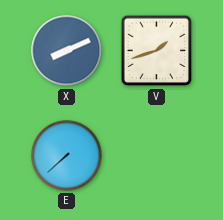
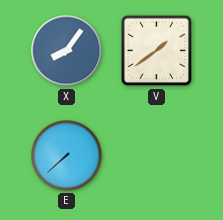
X: 8:11 -> 8:06
V: 1:42 -> 1:39
